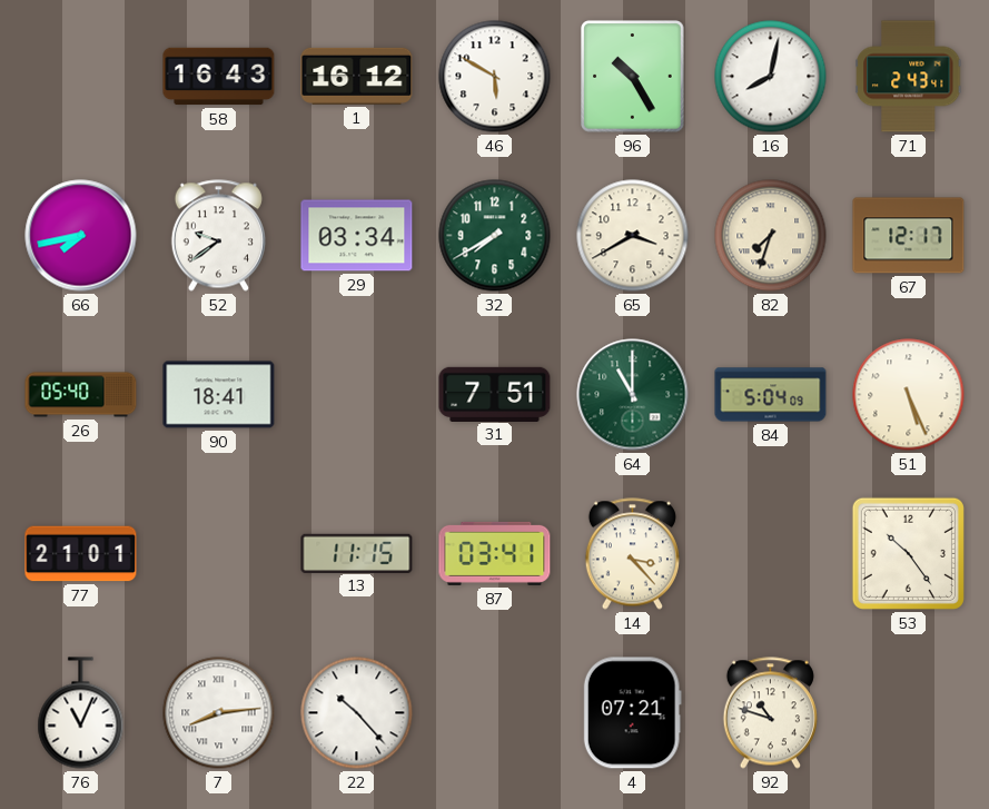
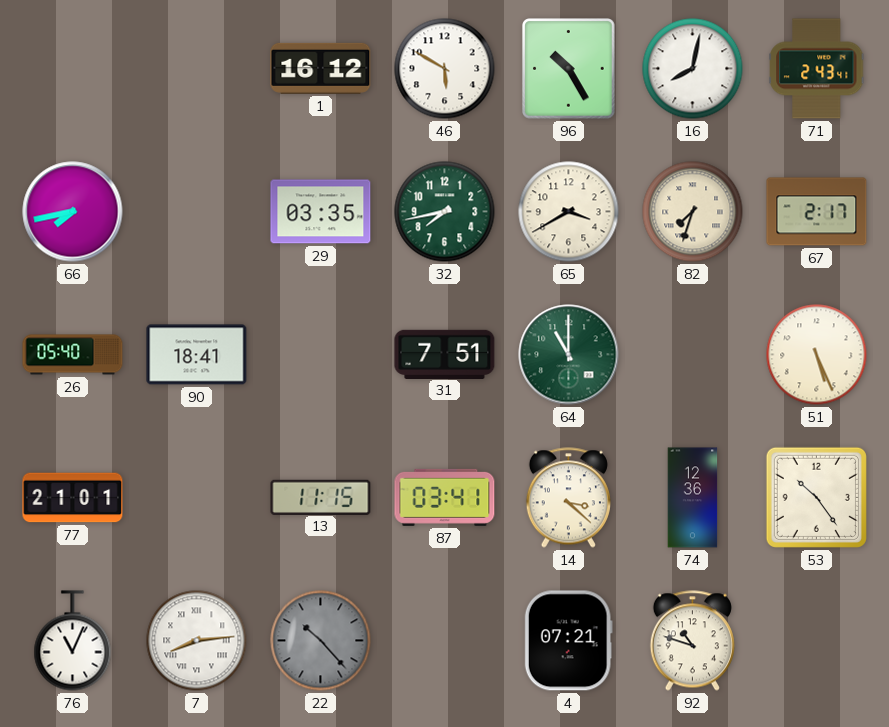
58: 16:43 -> none
52: 9:39 -> none
29: 03:34 -> 03:35
32: 7:40 -> 7:43
67: 12:17 -> 2:17
84: 5:04 -> none
14: 3:23 -> 3:22
74: none -> 12:36
22 dial: white -> grey
